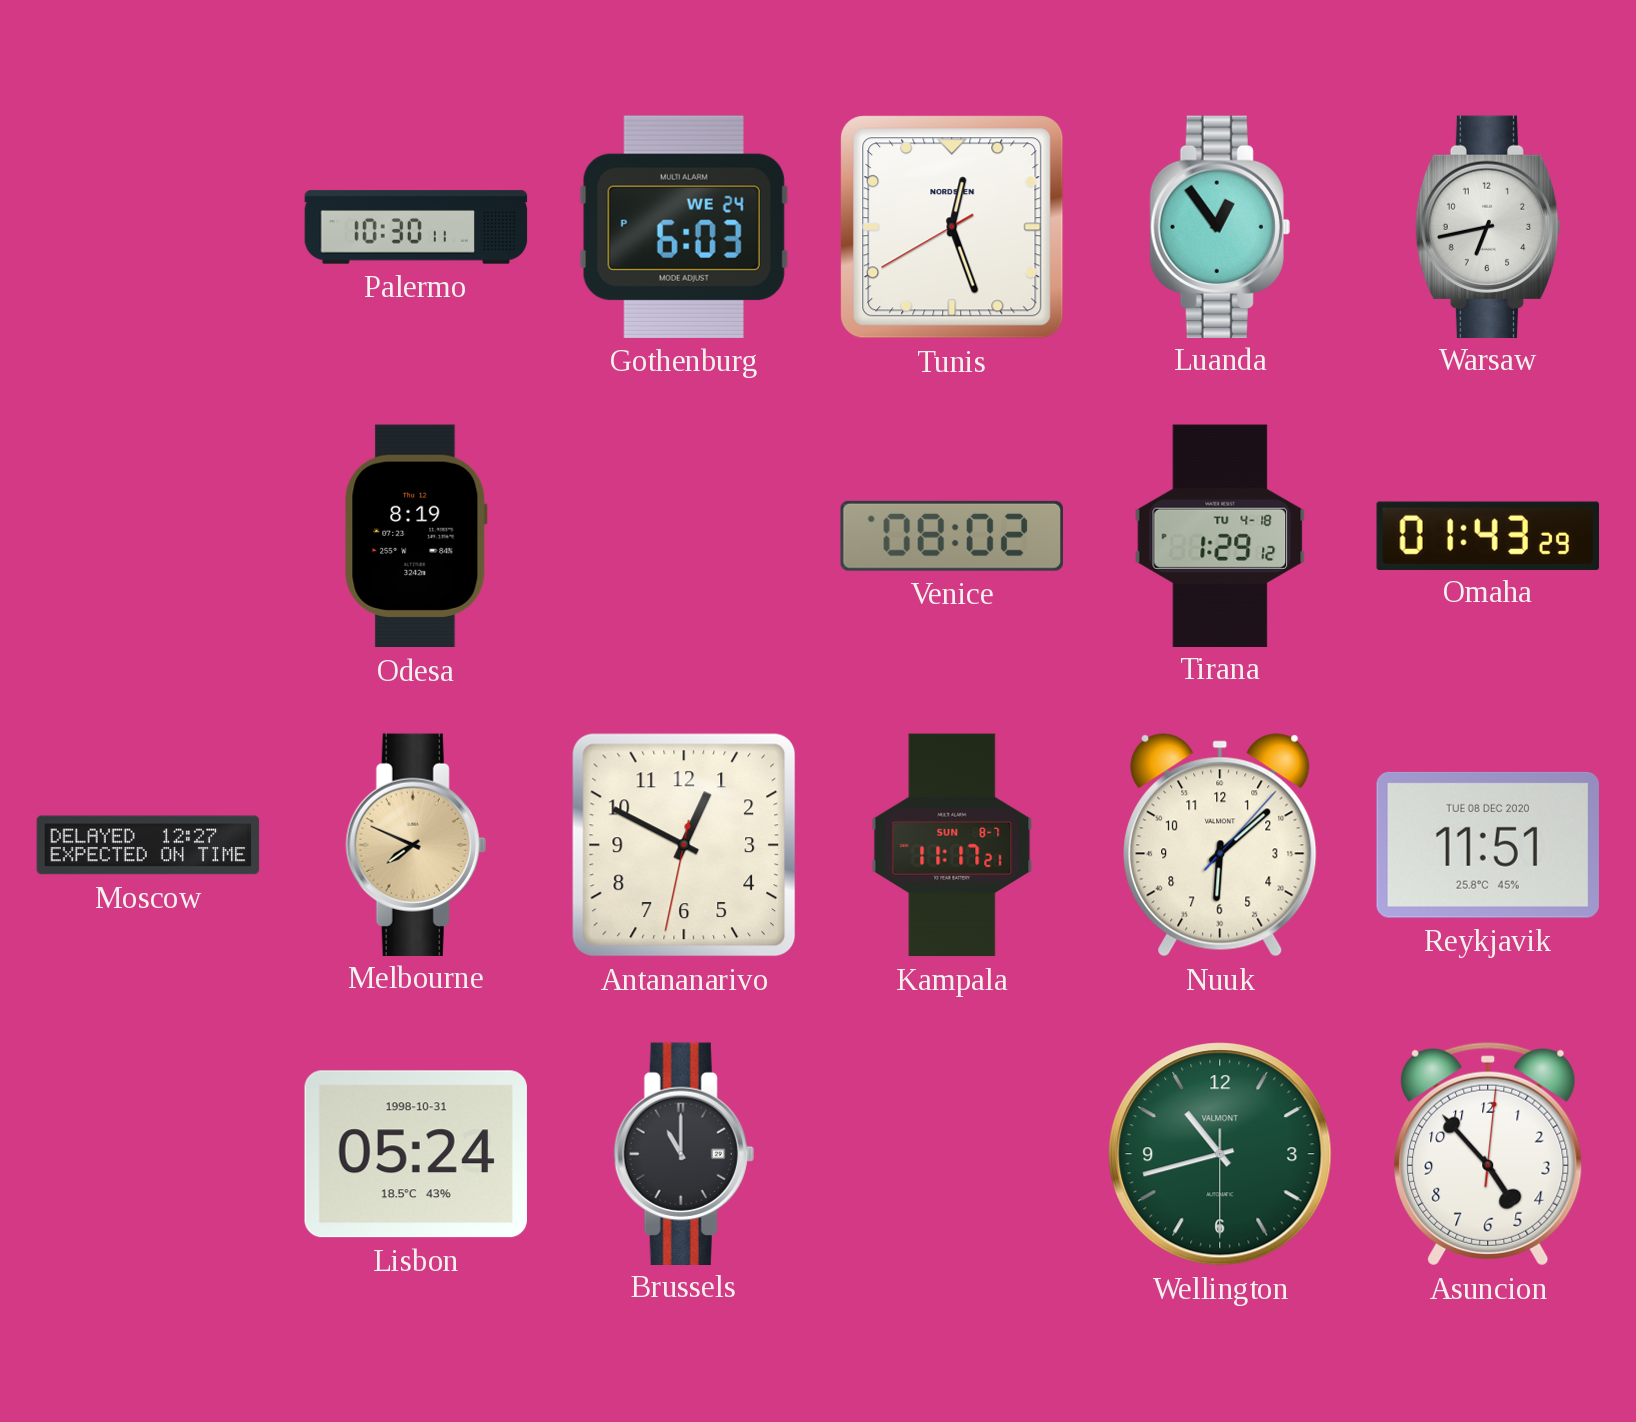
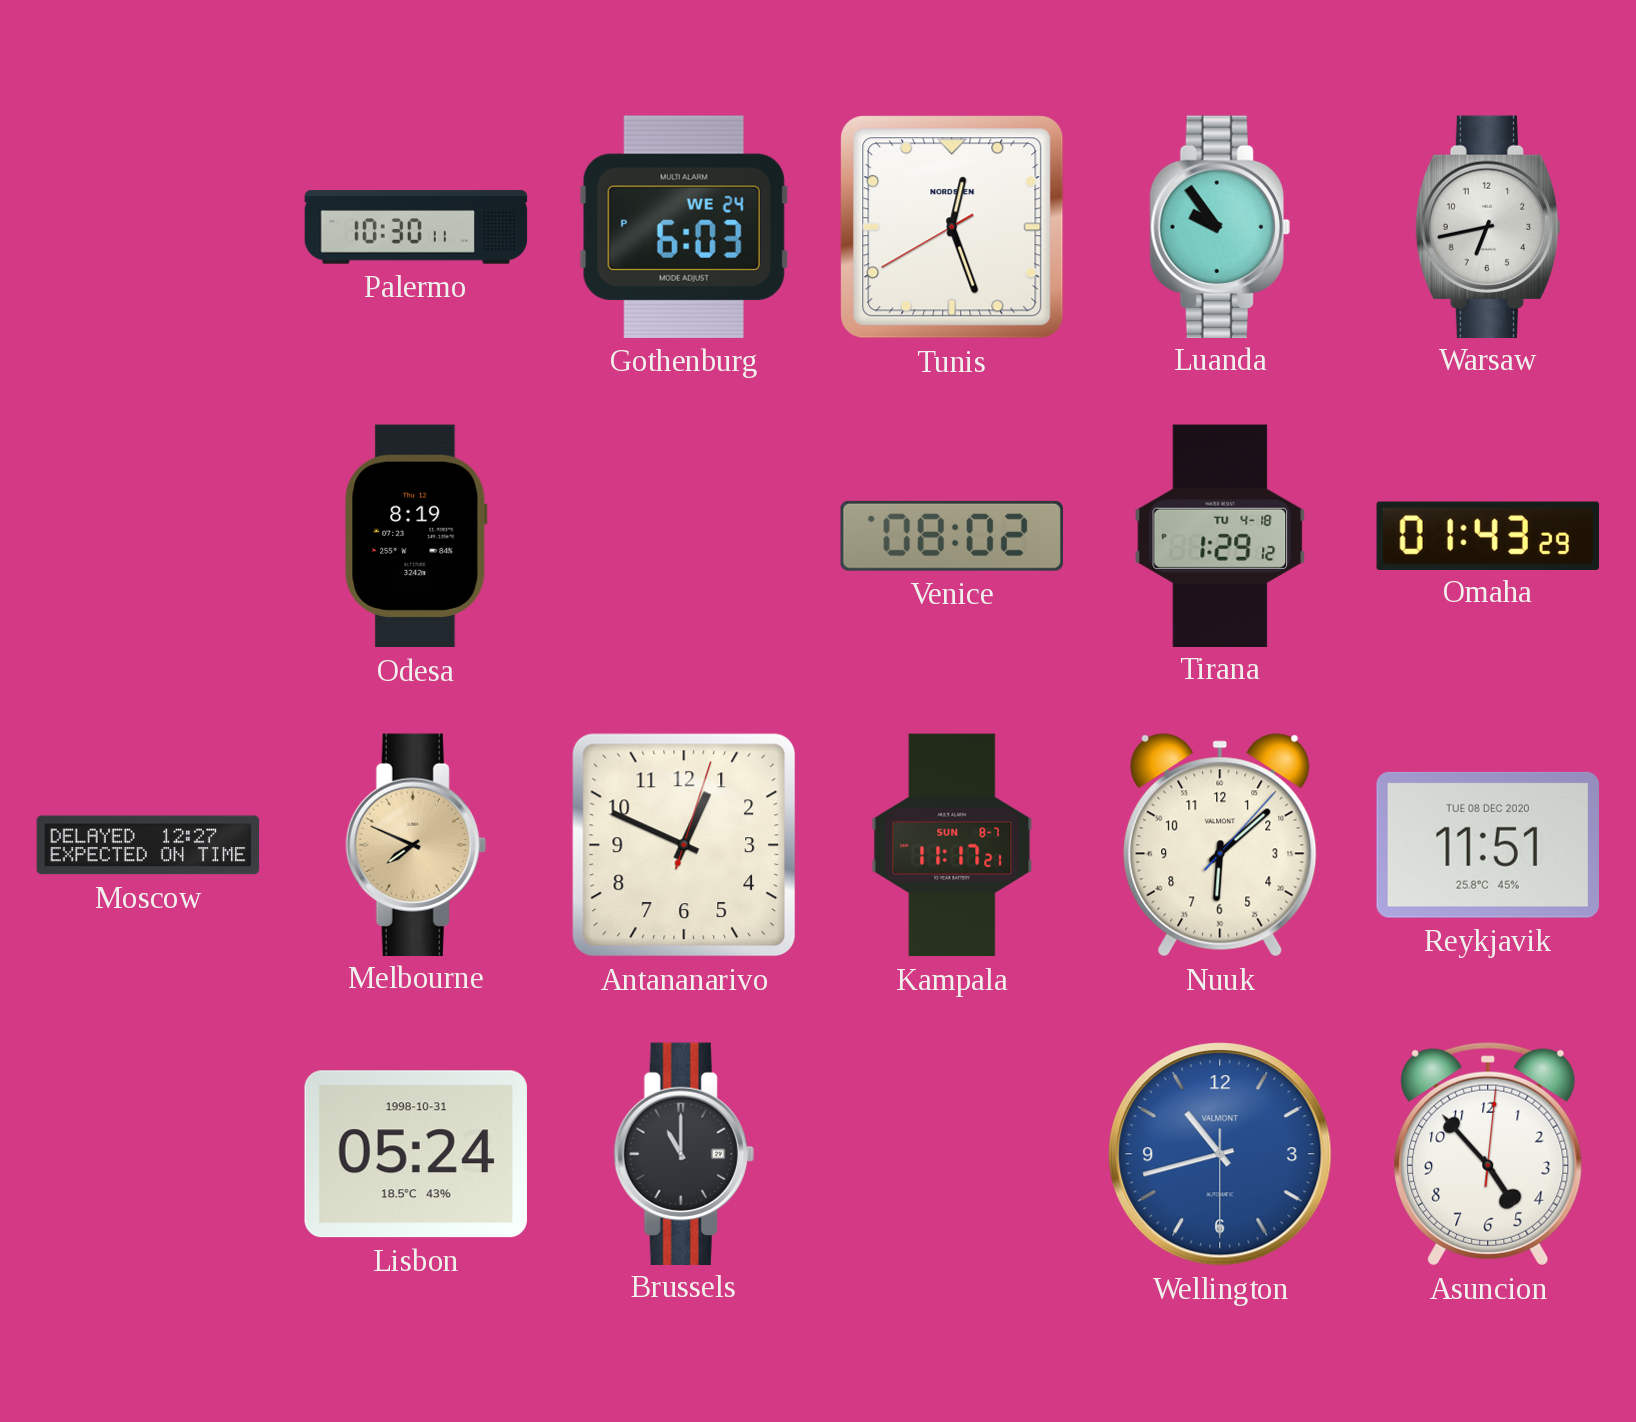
Luanda: 12:54 -> 9:54
Antananarivo: 12:49:32 -> 12:49:03
Wellington dial: green -> blue
